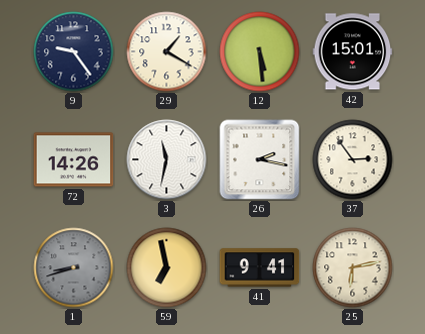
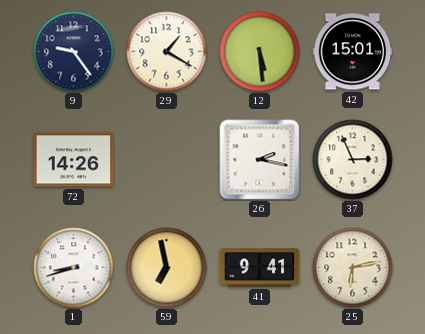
3: 11:32 -> none
37: 2:54 -> 2:56
1 dial: grey -> white
